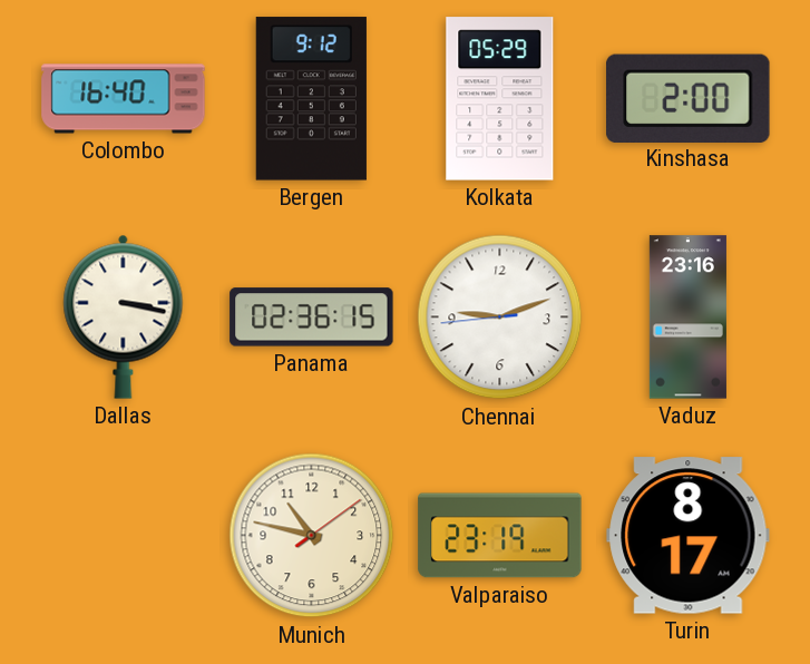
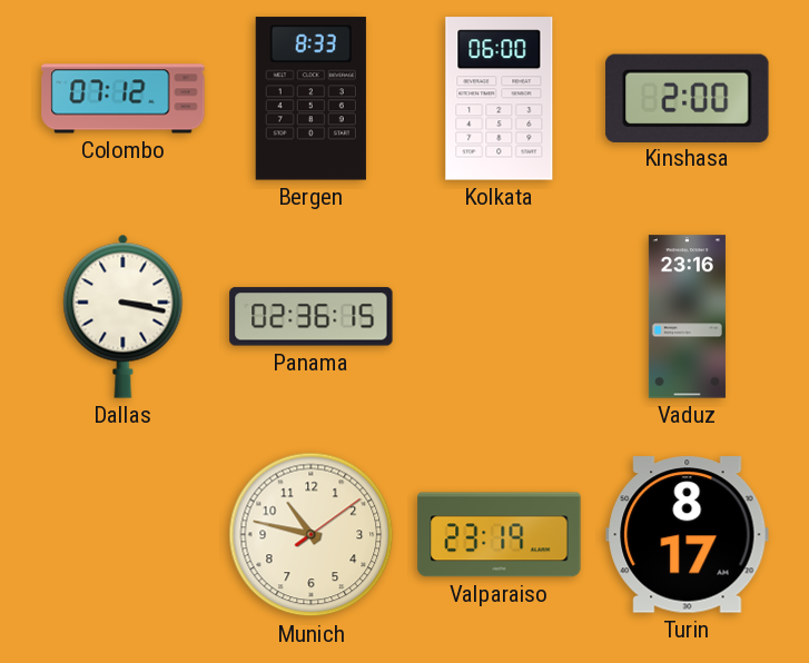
Colombo: 16:40 -> 07:12
Bergen: 9:12 -> 8:33
Kolkata: 05:29 -> 06:00
Chennai: 9:11 -> none
